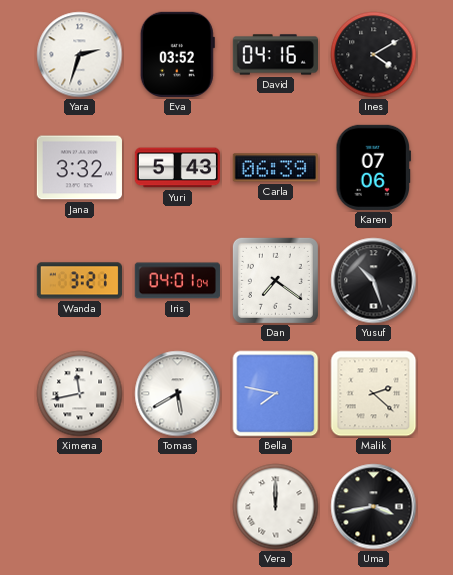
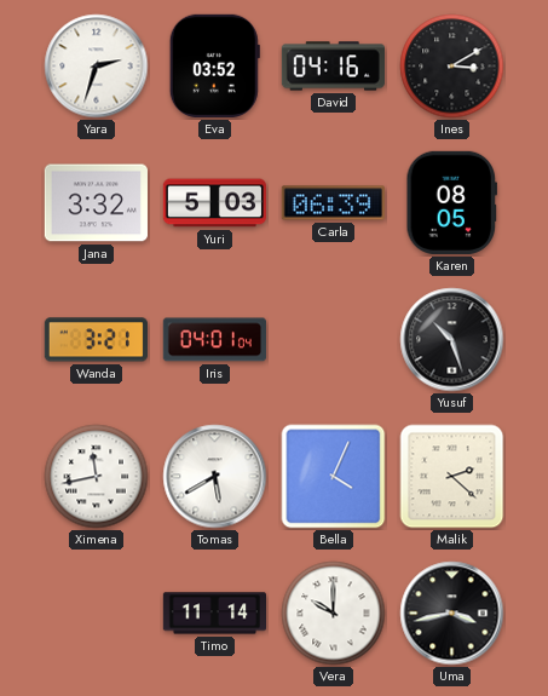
Ines: 4:10 -> 3:10
Yuri: 5:43 -> 5:03
Karen: 07:06 -> 08:05
Dan: 7:21 -> none
Bella: 7:47 -> 4:04
Timo: none -> 11:14
Vera: 12:00 -> 10:00
